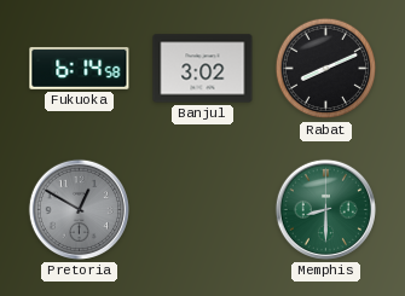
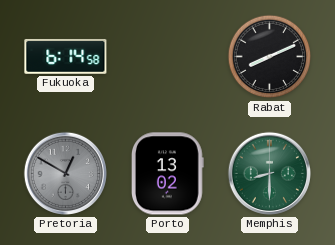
Banjul: 3:02 -> none
Porto: none -> 13:02
